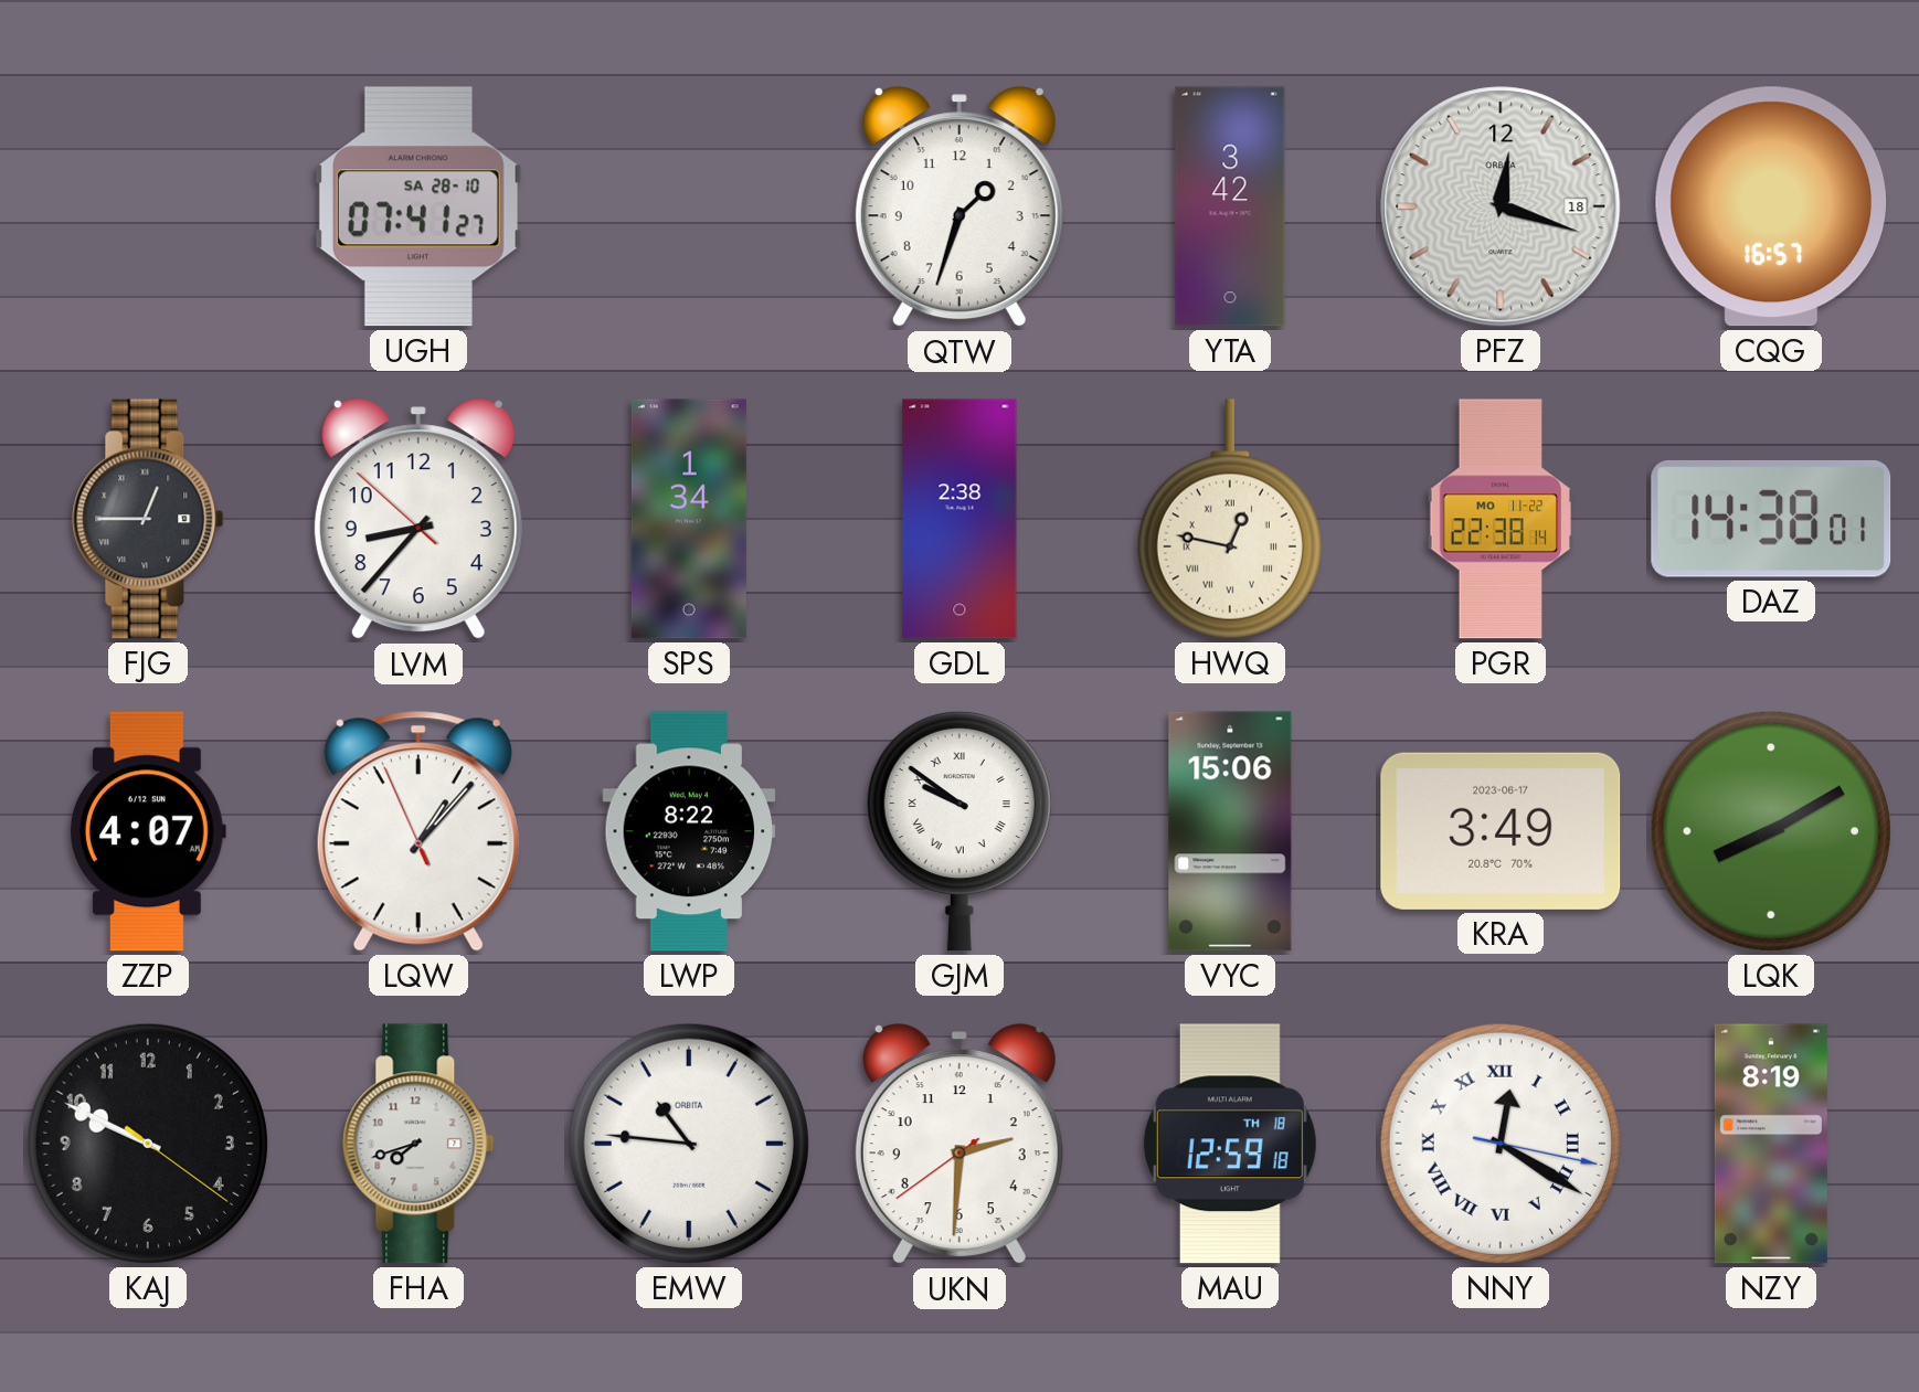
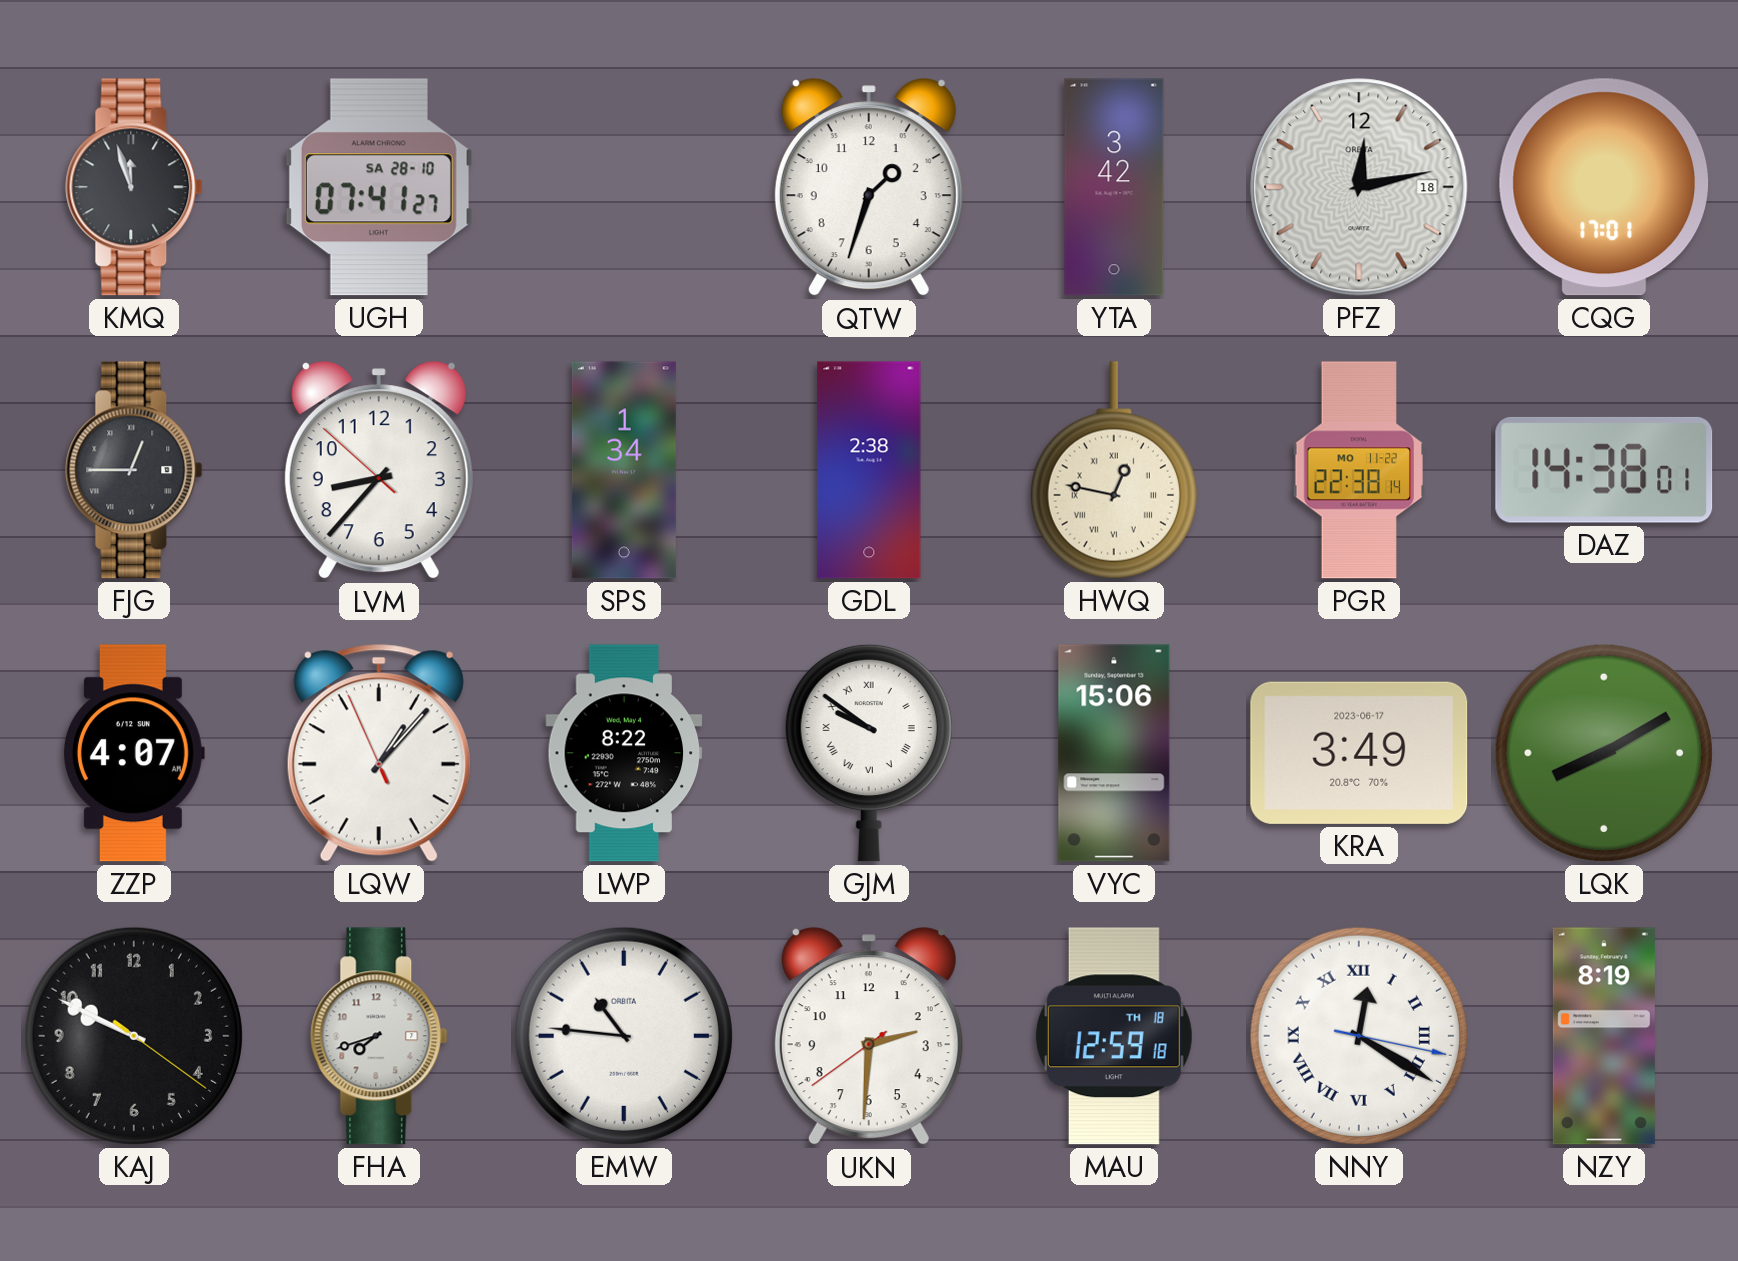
KMQ: none -> 11:57
PFZ: 12:18 -> 12:13
CQG: 16:57 -> 17:01
